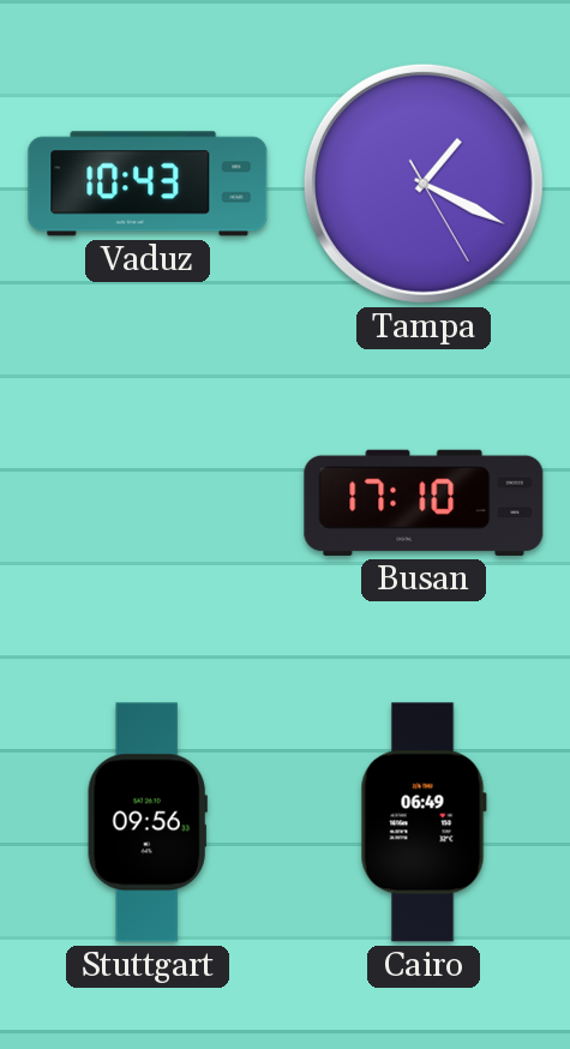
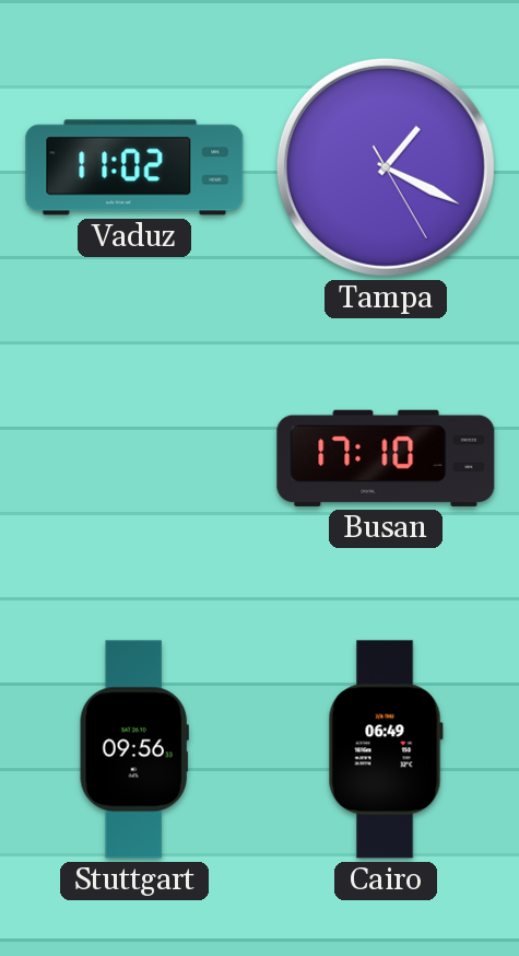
Vaduz: 10:43 -> 11:02
